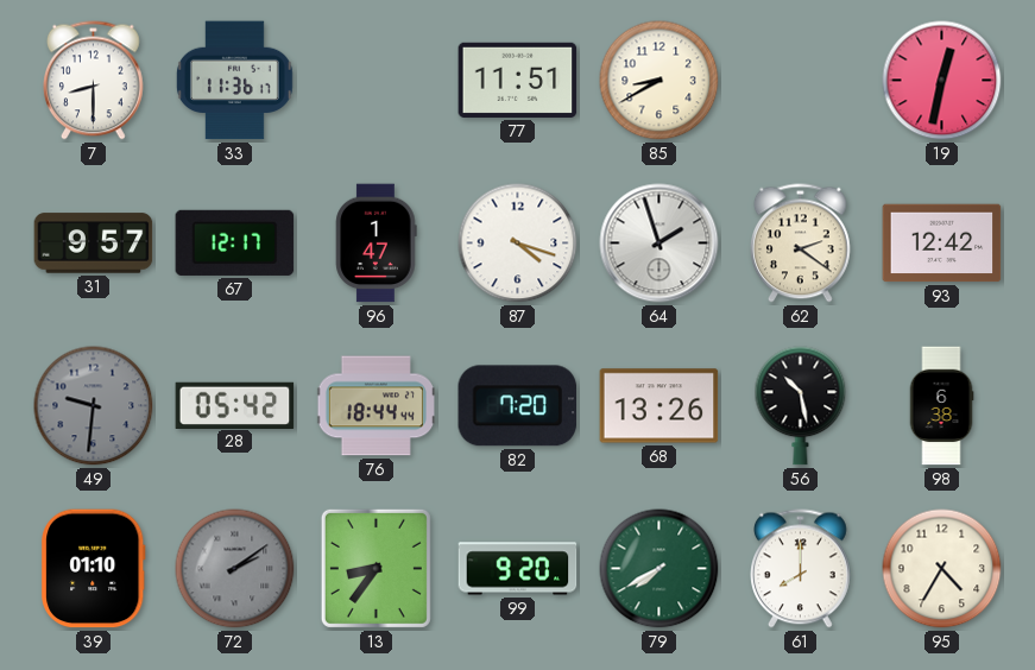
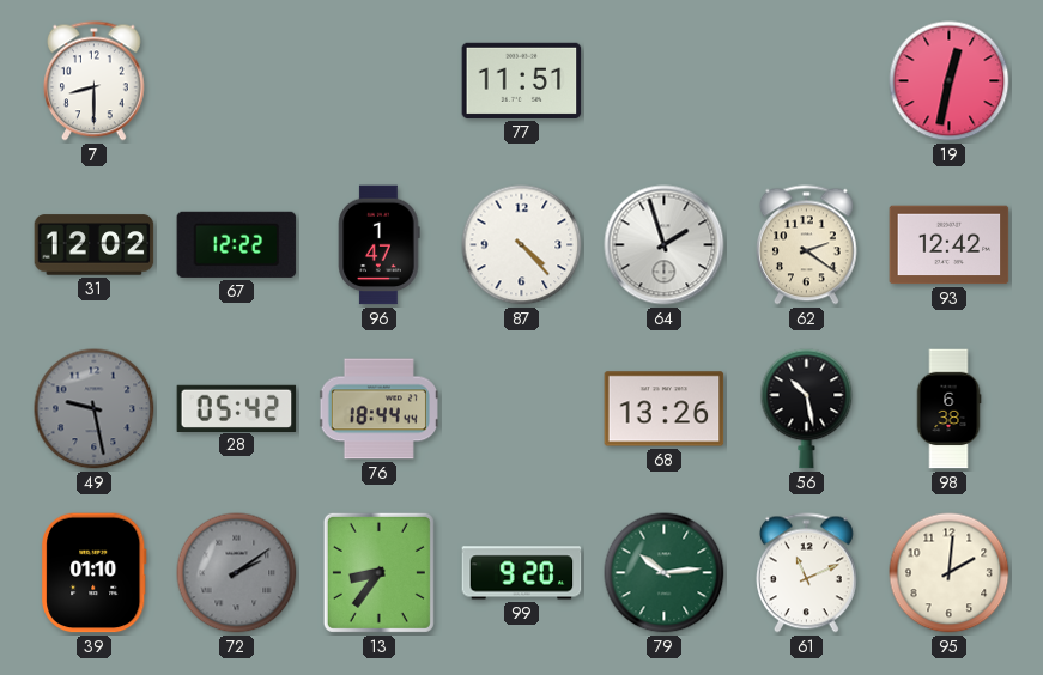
33: 11:36 -> none
85: 8:40 -> none
31: 9:57 -> 12:02
67: 12:17 -> 12:22
87: 4:18 -> 4:23
49: 9:31 -> 9:28
82: 7:20 -> none
79: 7:40 -> 10:14
61: 8:00 -> 11:11
95: 4:35 -> 2:01
